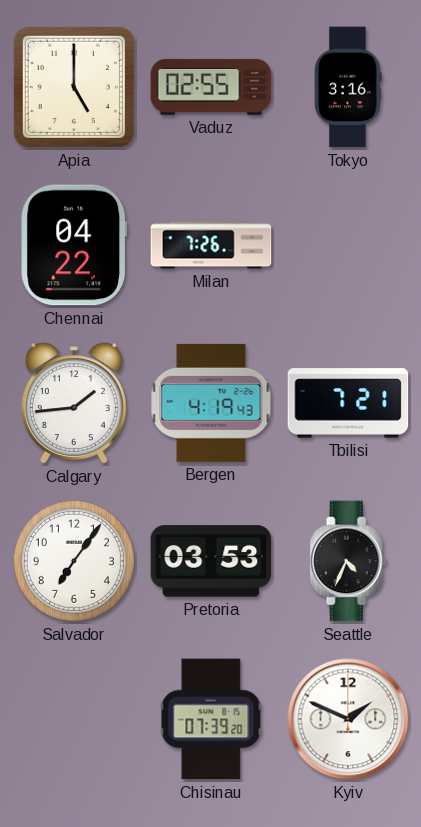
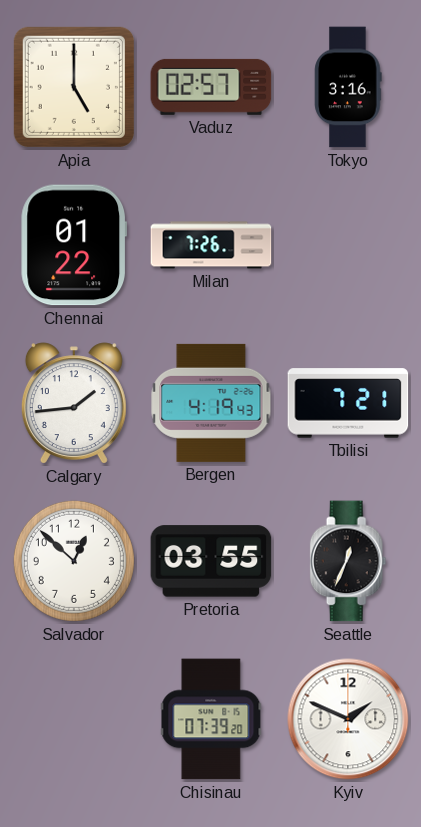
Vaduz: 02:55 -> 02:57
Chennai: 04:22 -> 01:22
Salvador: 7:06 -> 12:52
Pretoria: 03:53 -> 03:55
Seattle: 4:34 -> 12:34
